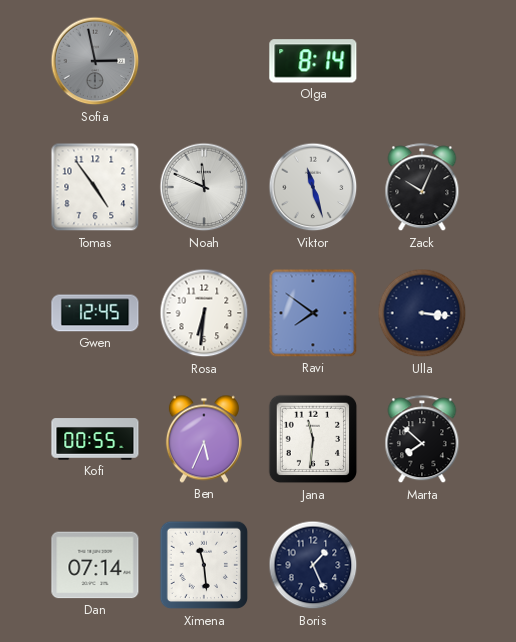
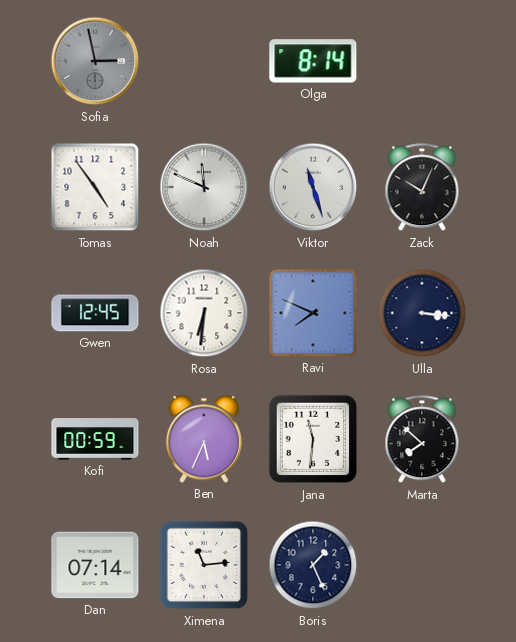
Ravi: 7:51 -> 7:49
Kofi: 00:55 -> 00:59
Ximena: 11:29 -> 11:14
